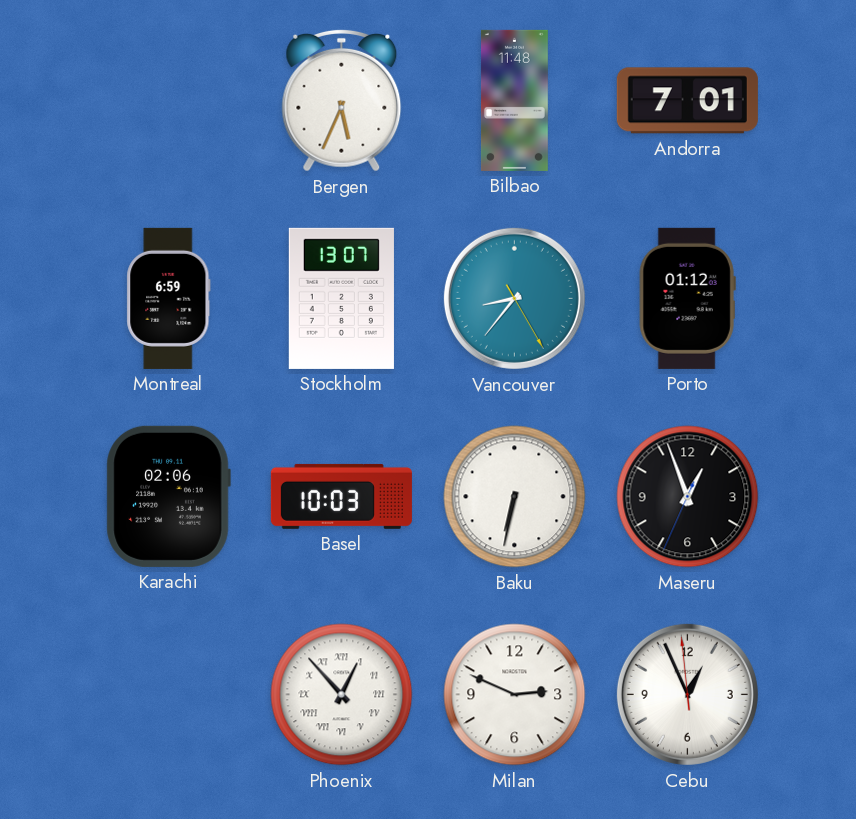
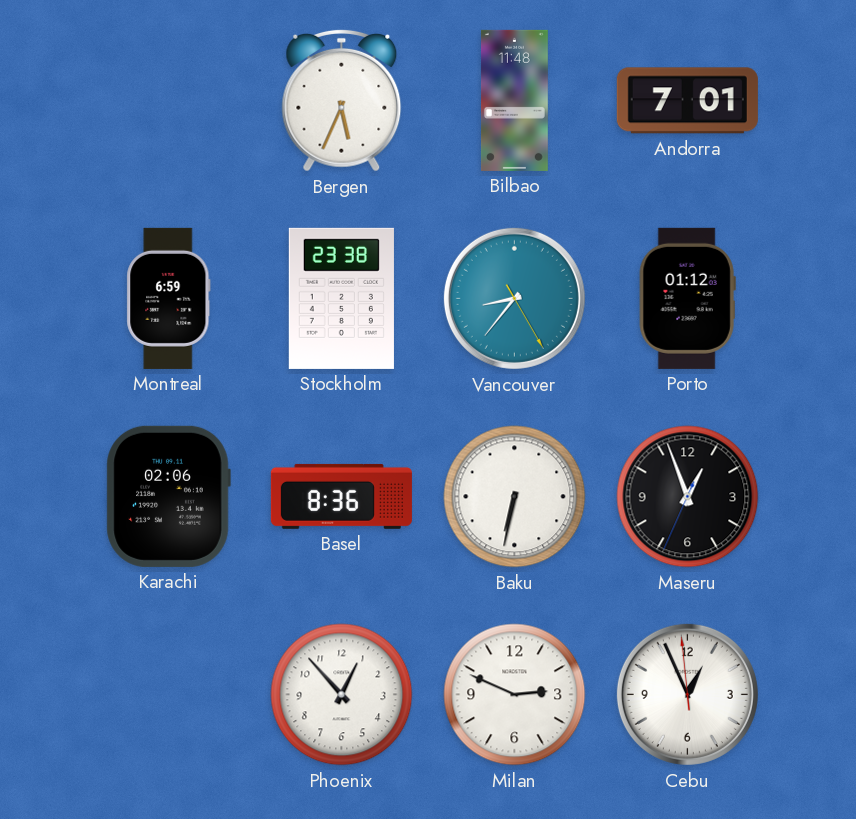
Stockholm: 13:07 -> 23:38
Basel: 10:03 -> 8:36
Phoenix numerals: Roman -> Arabic
